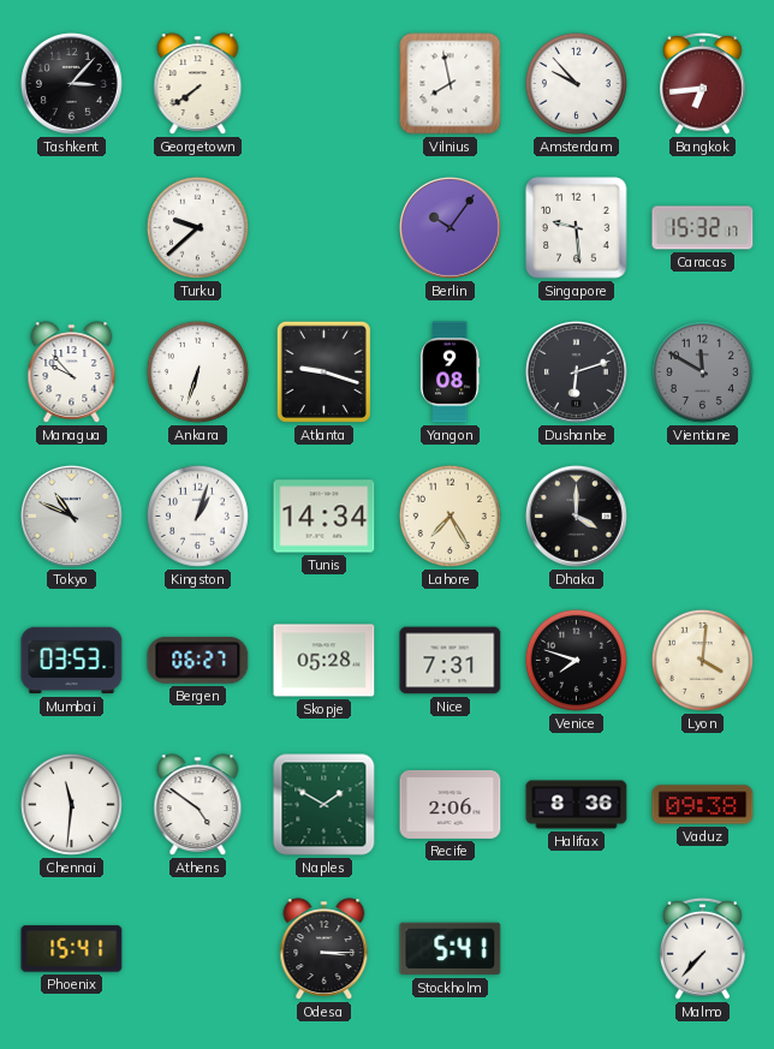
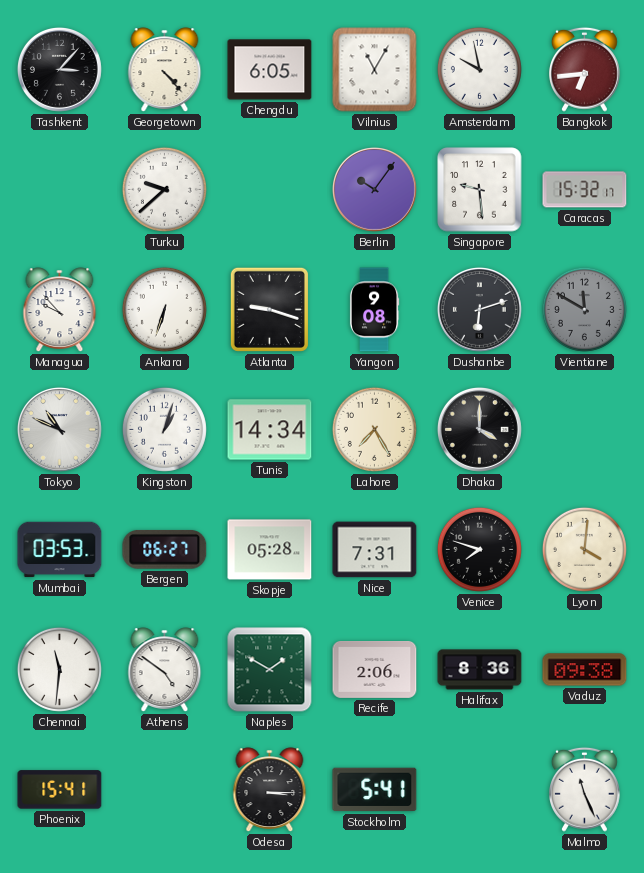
Georgetown: 7:39 -> 4:23
Chengdu: none -> 6:05
Vilnius: 7:58 -> 11:05
Amsterdam: 9:53 -> 9:58
Malmo: 7:37 -> 11:26
